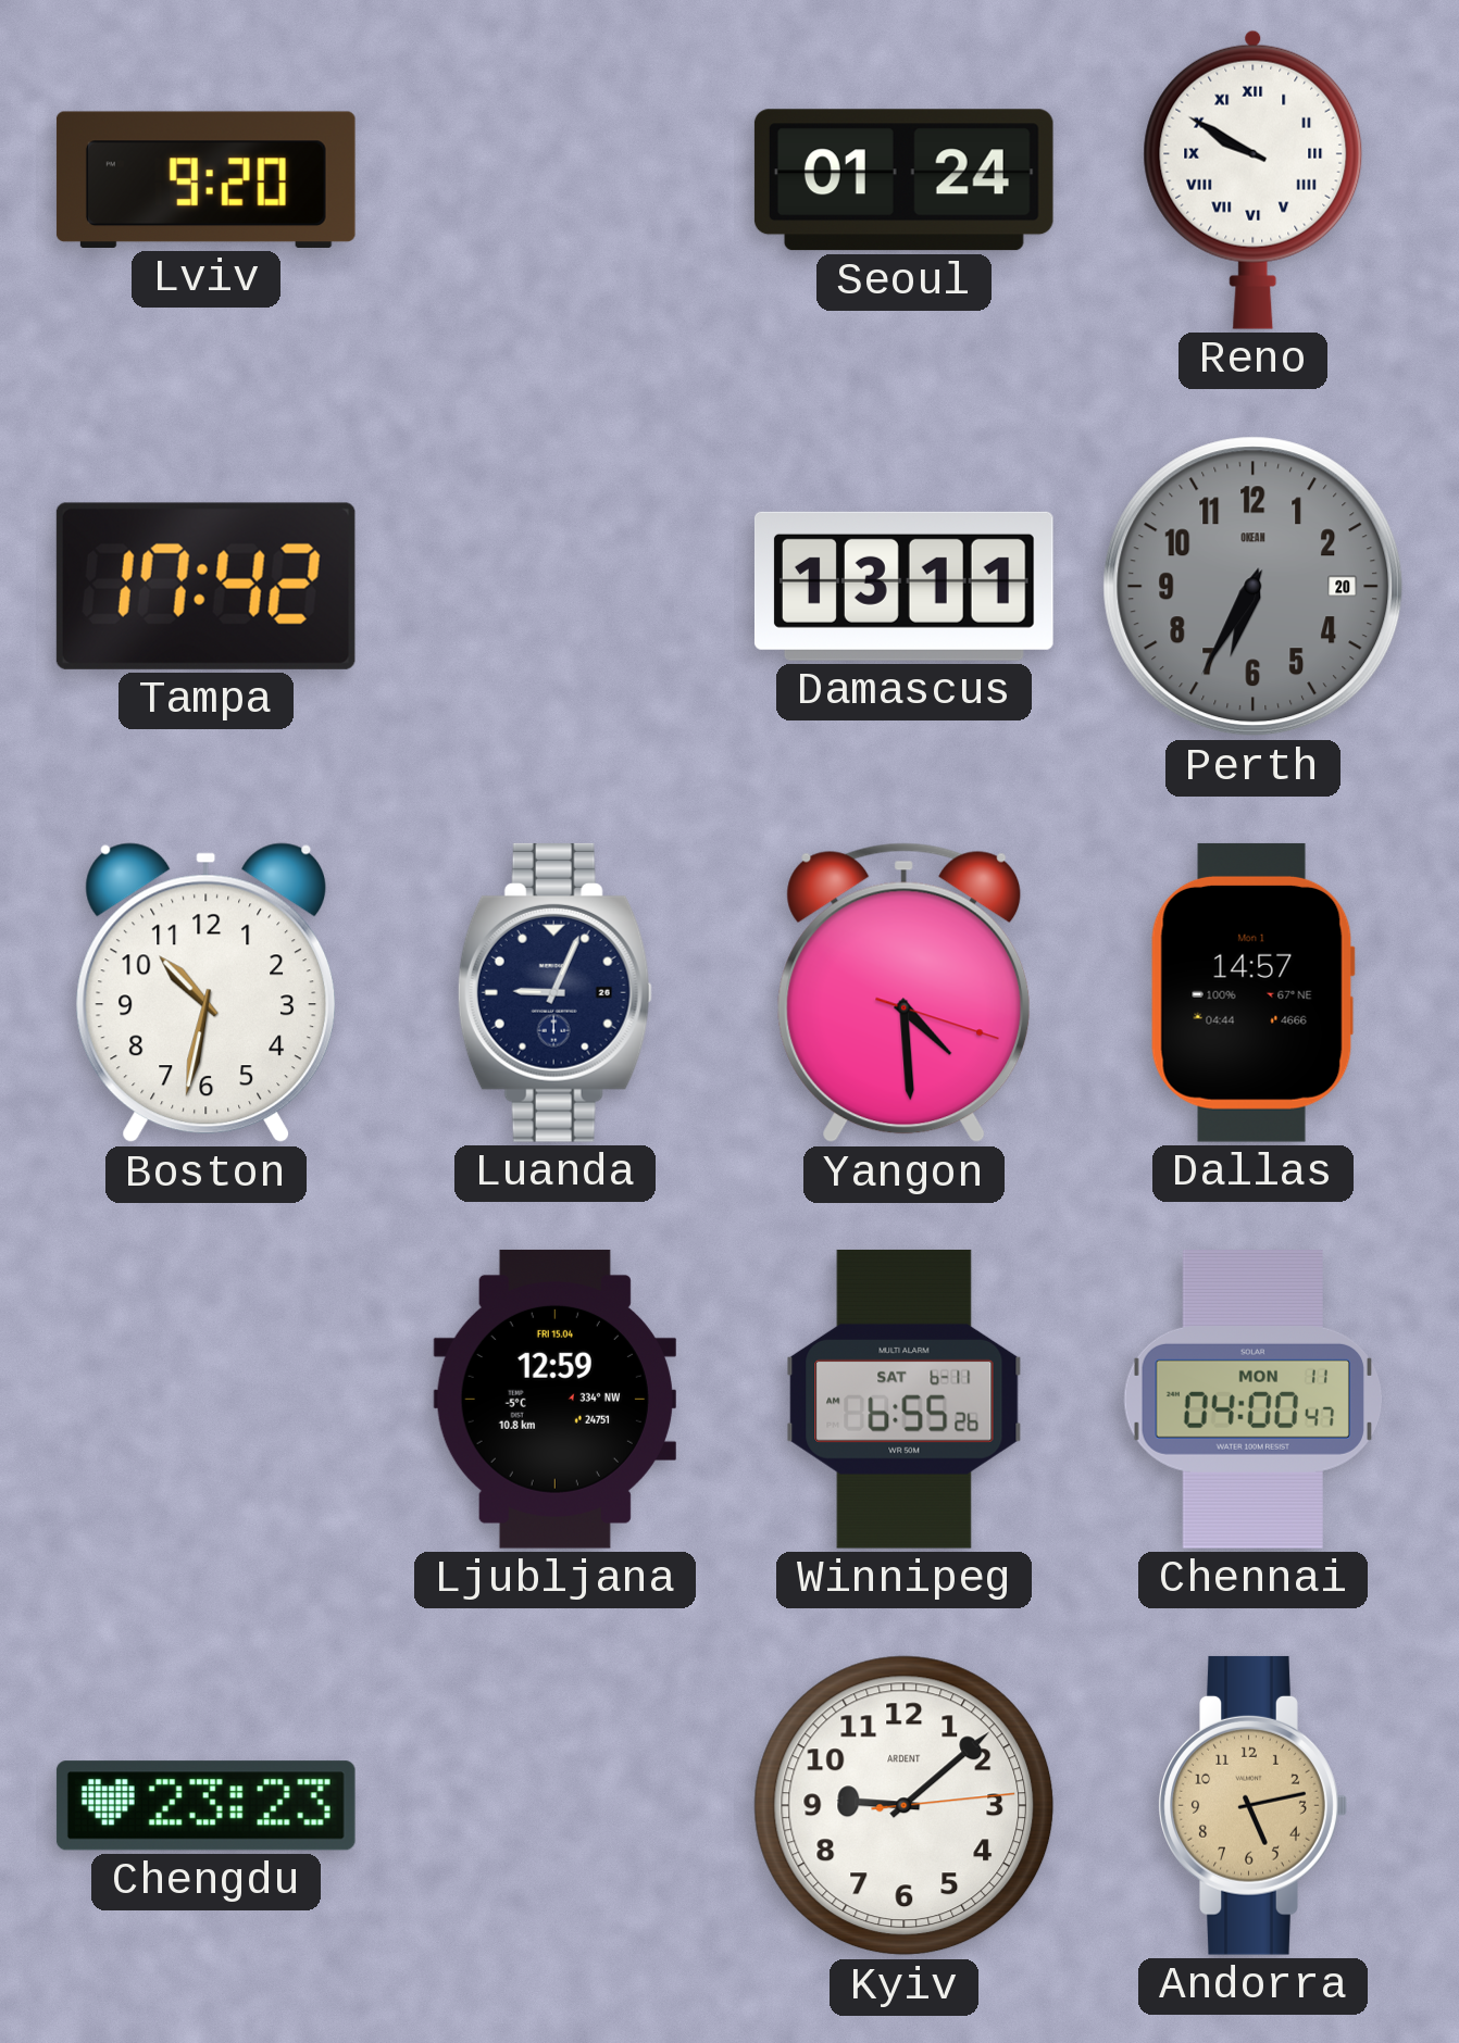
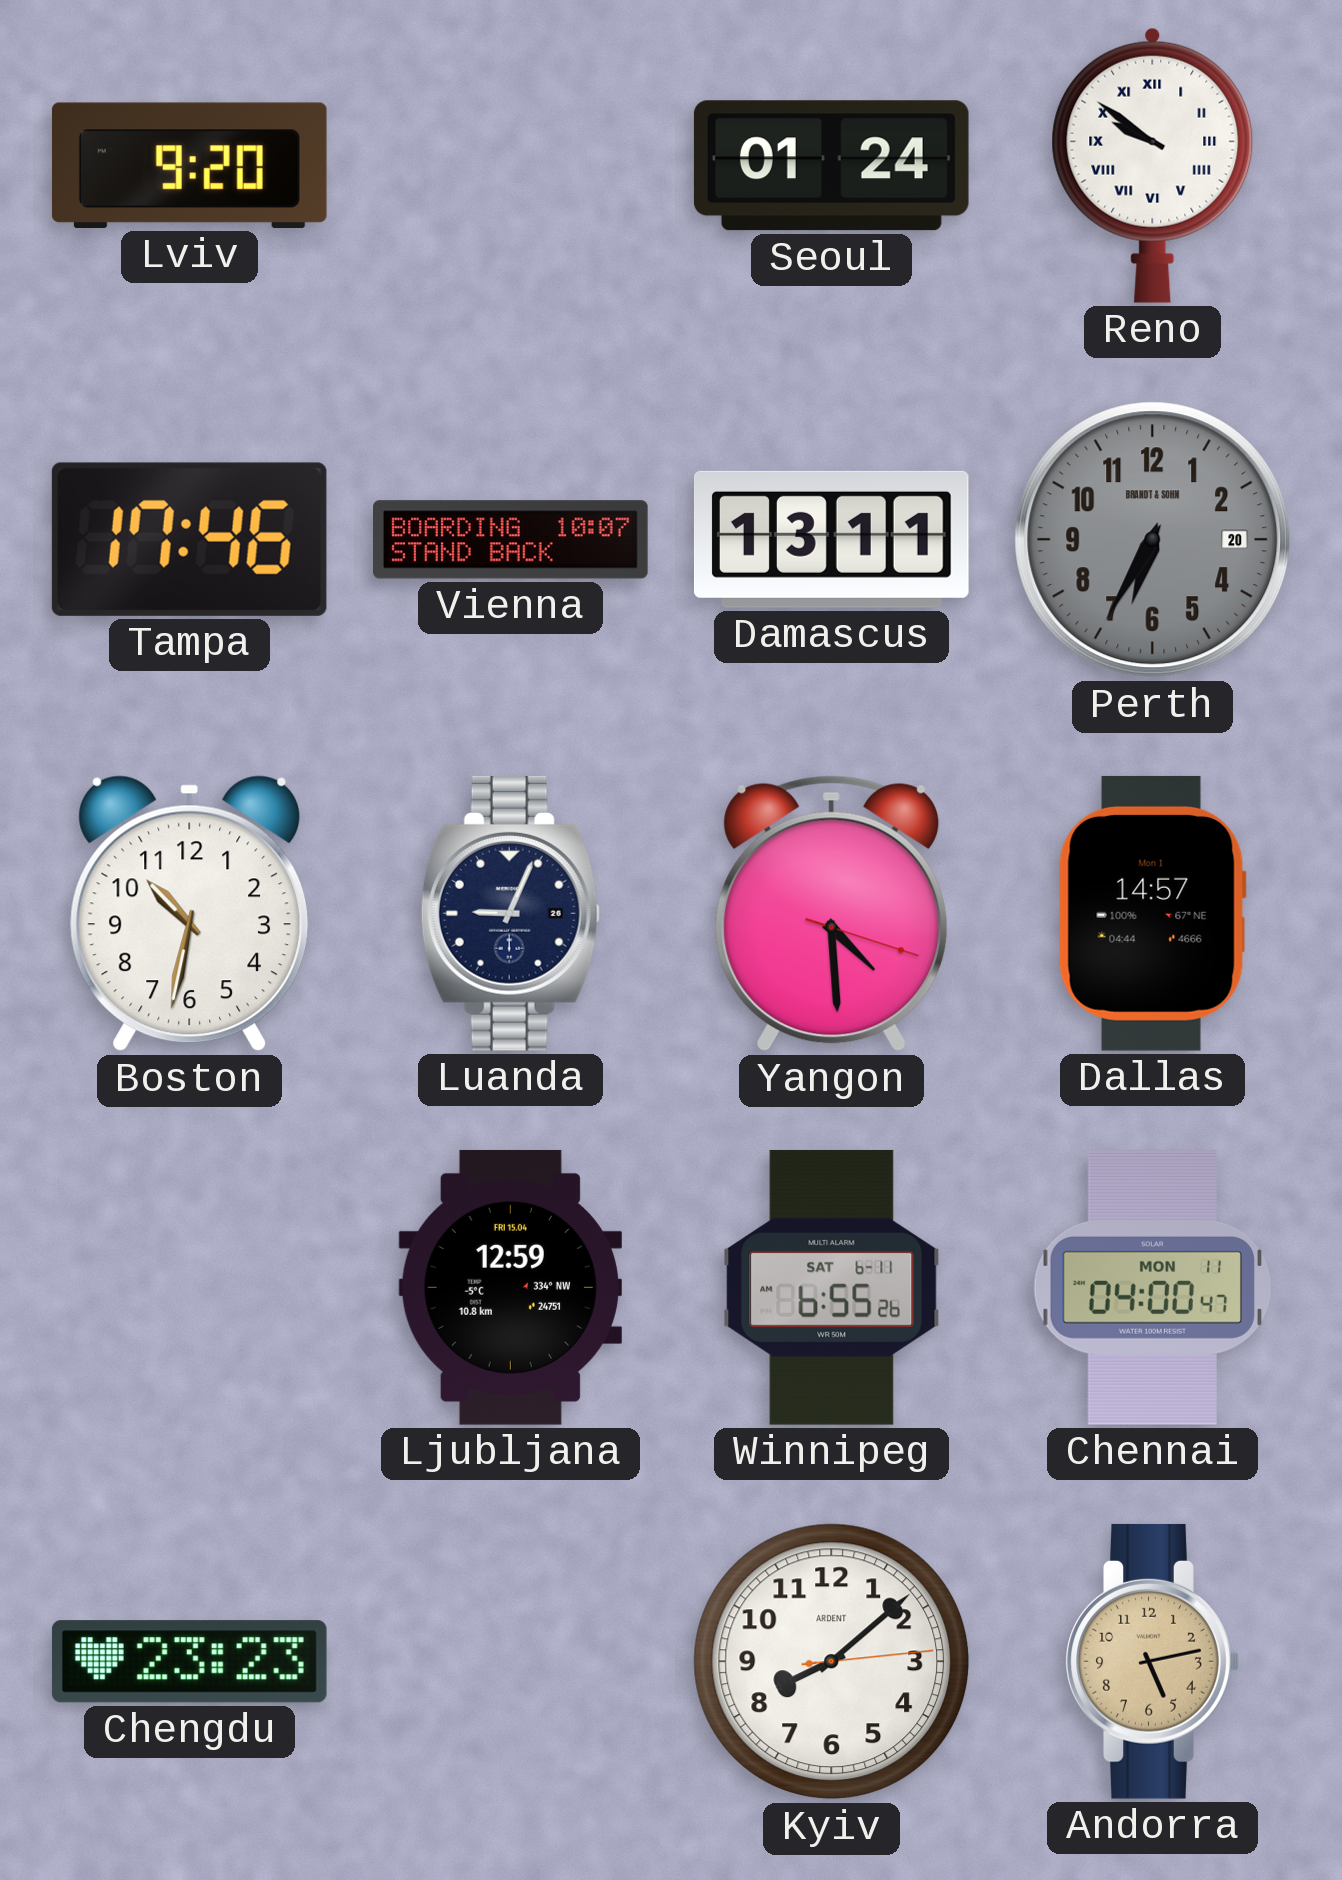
Reno: 9:50 -> 9:51
Tampa: 17:42 -> 17:46
Vienna: none -> 10:07
Perth brand: OKEAN -> BRANDT & SOHN
Kyiv: 9:08 -> 8:08
